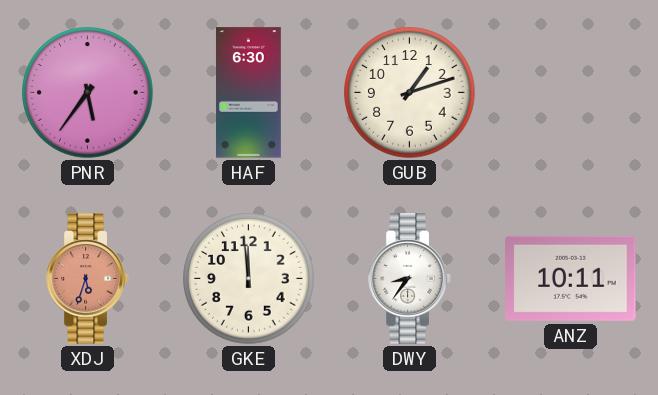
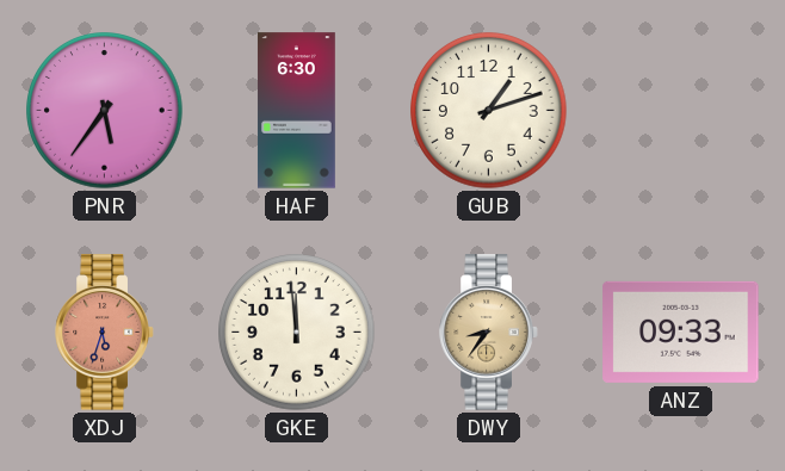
DWY dial: white -> champagne
ANZ: 10:11 -> 09:33
